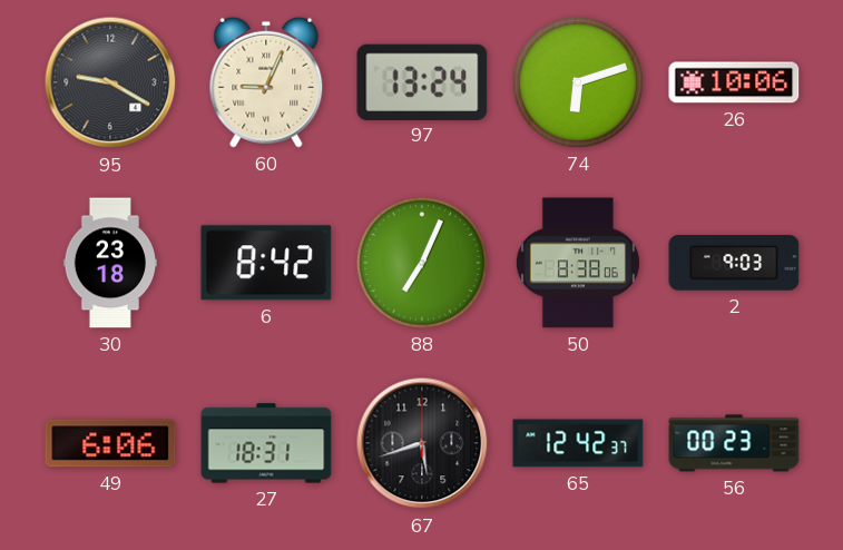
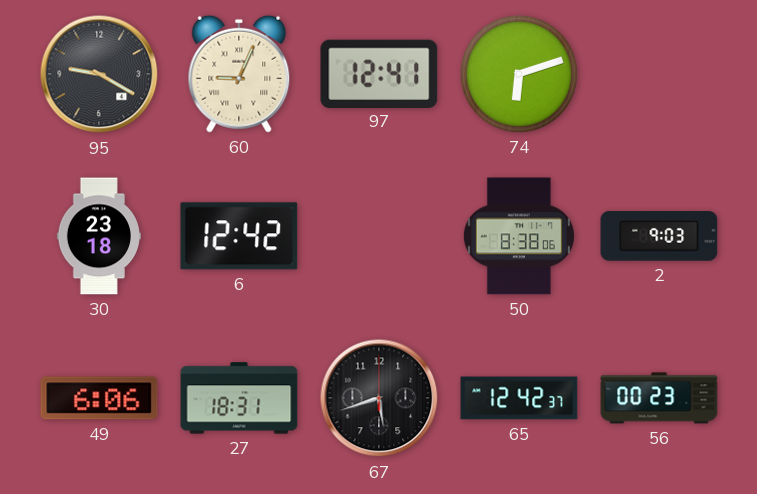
97: 13:24 -> 12:41
26: 10:06 -> none
6: 8:42 -> 12:42
88: 7:04 -> none
